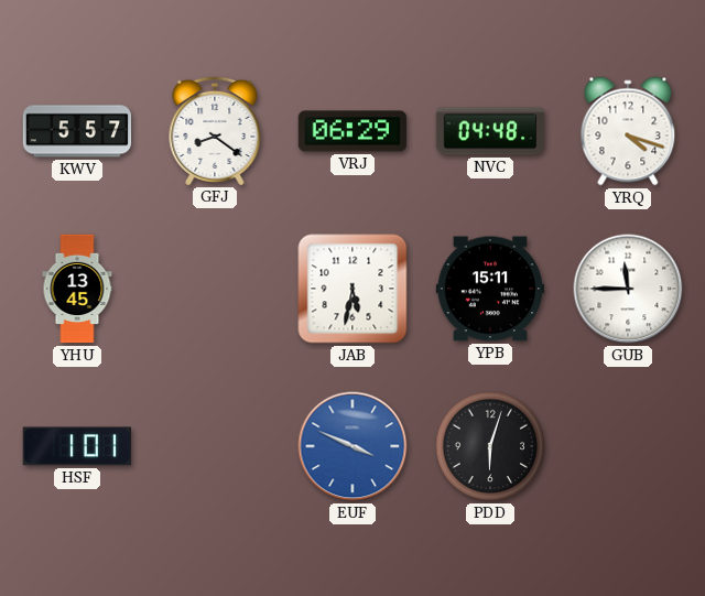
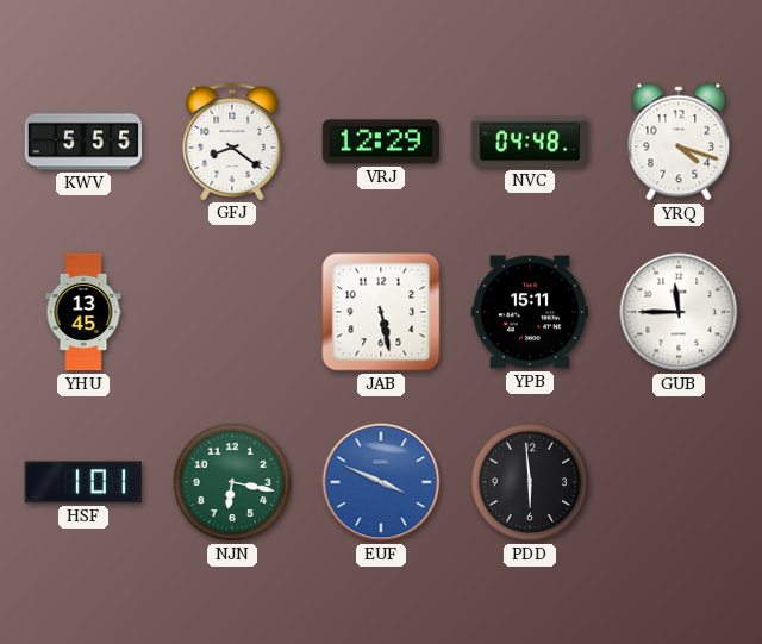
KWV: 5:57 -> 5:55
VRJ: 06:29 -> 12:29
JAB: 5:32 -> 5:28
NJN: none -> 6:17
PDD: 6:03 -> 5:59
